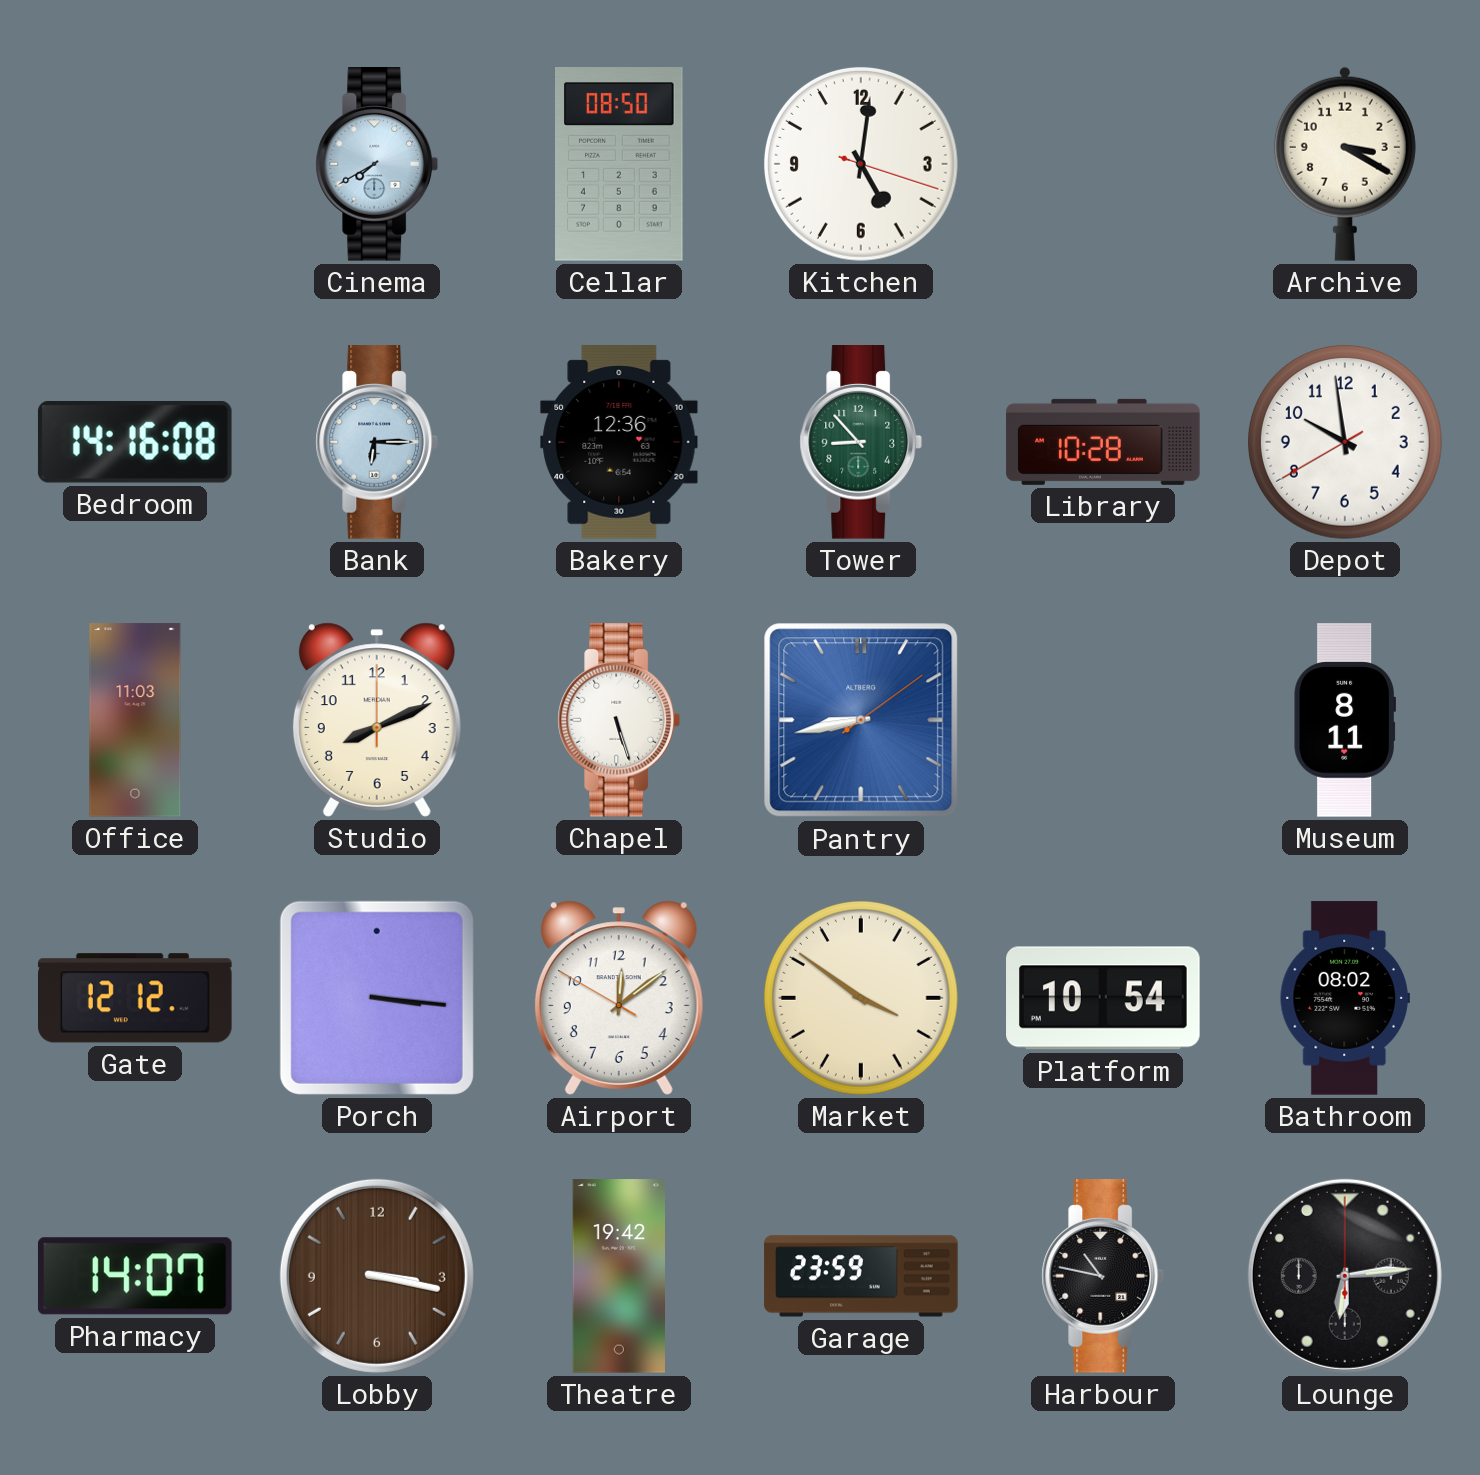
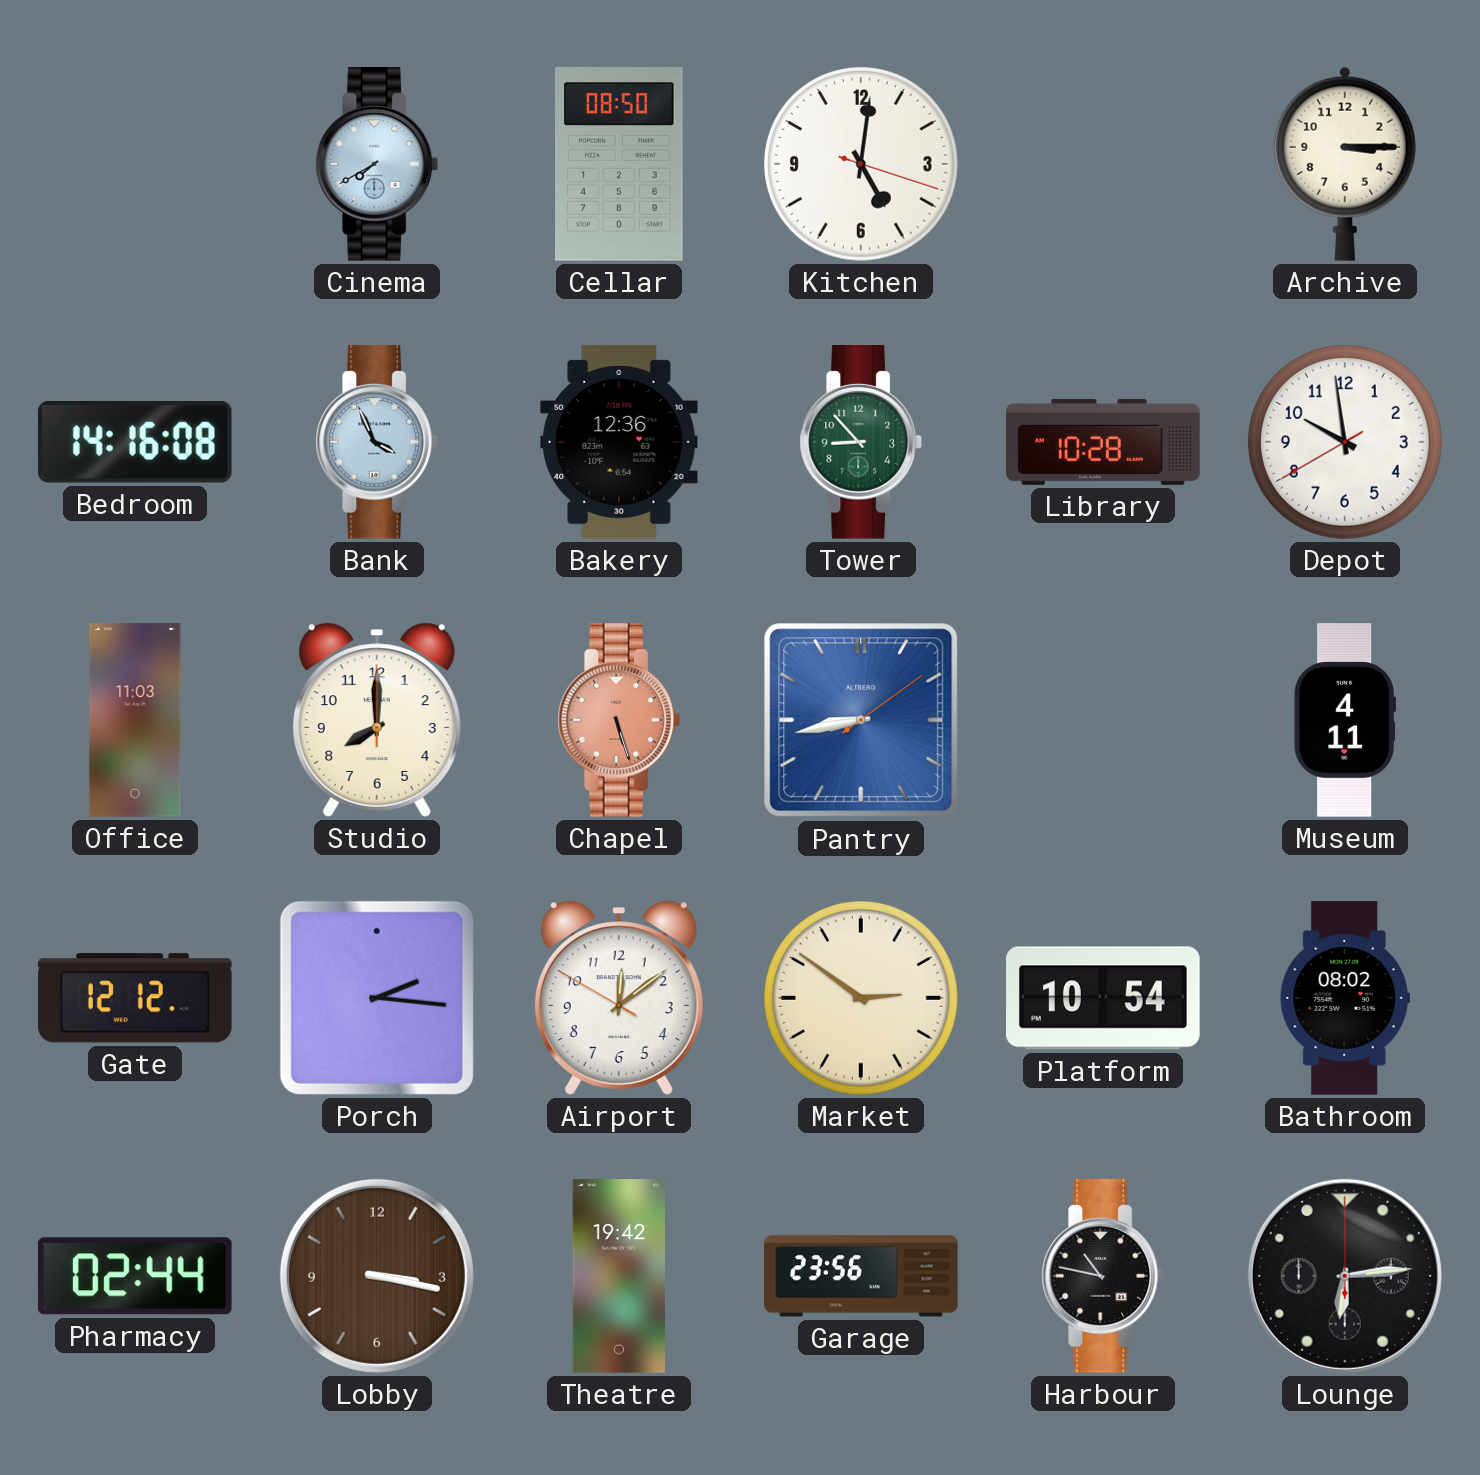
Archive: 3:20 -> 3:15
Bank: 6:15 -> 3:56
Studio: 8:11 -> 8:00
Chapel dial: white -> salmon
Museum: 8:11 -> 4:11
Porch: 3:16 -> 2:16
Market: 3:51 -> 2:51
Pharmacy: 14:07 -> 02:44
Garage: 23:59 -> 23:56
